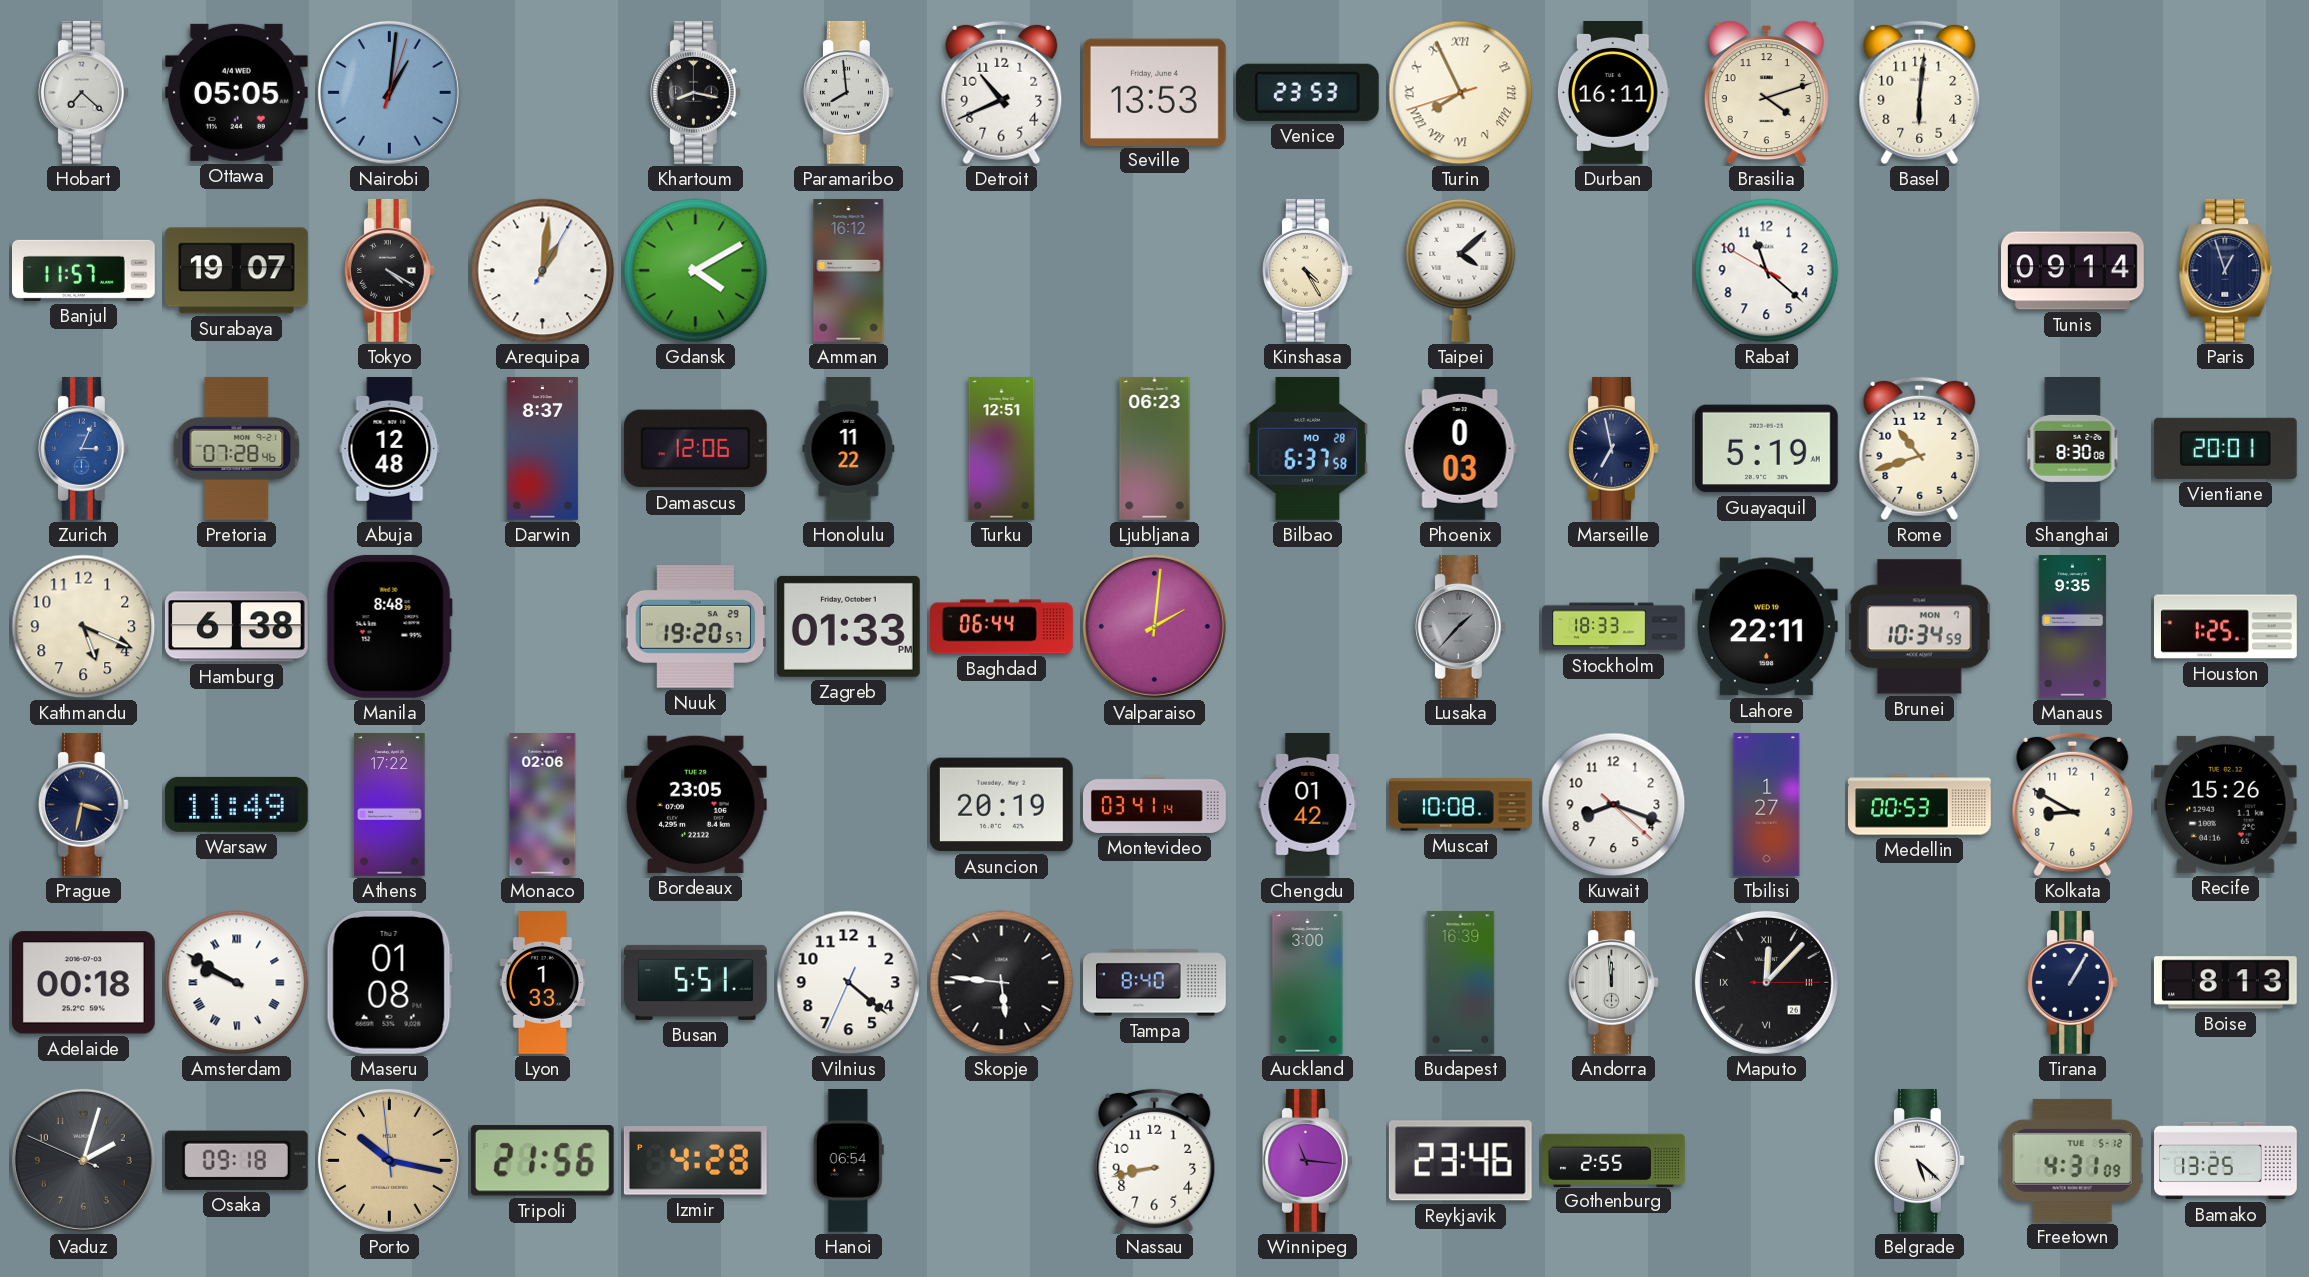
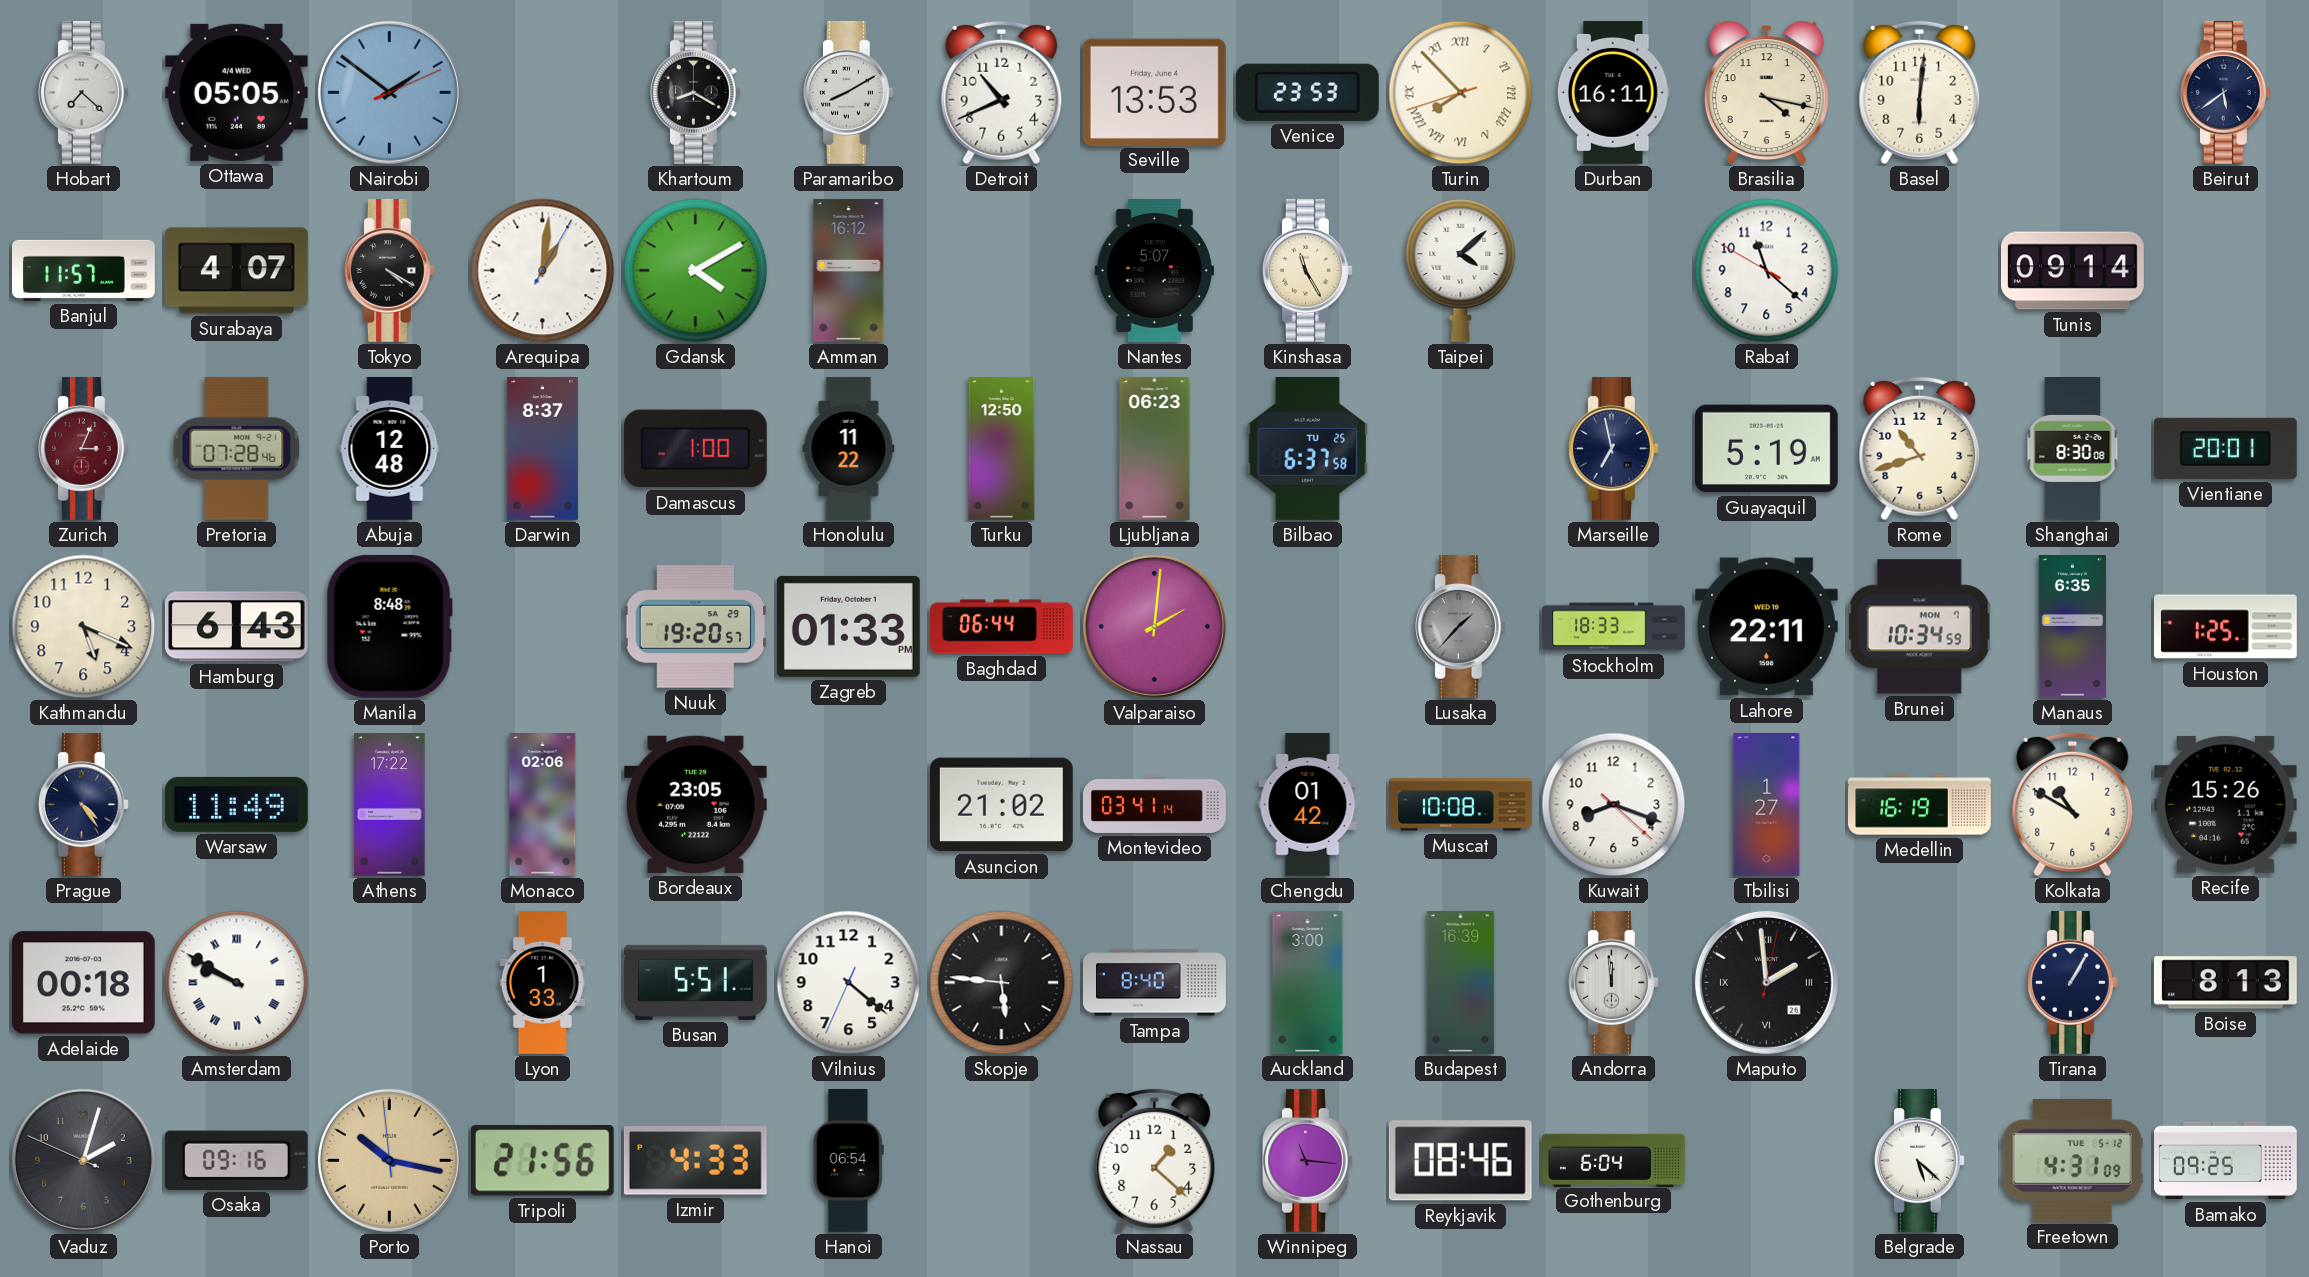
Nairobi: 1:01 -> 1:51
Khartoum: 8:17 -> 8:20
Paramaribo: 7:59 -> 8:10
Turin: 7:55 -> 7:52
Brasilia: 4:12 -> 4:17
Beirut: none -> 5:39
Surabaya: 19:07 -> 4:07
Nantes: none -> 5:07
Kinshasa: 4:25 -> 11:25
Paris: 12:57 -> none
Zurich dial: blue -> burgundy
Damascus: 12:06 -> 1:00
Turku: 12:51 -> 12:50
Bilbao date: MO 28 -> TU 25
Phoenix: 0:03 -> none
Hamburg: 6:38 -> 6:43
Manaus: 9:35 -> 6:35
Prague: 3:32 -> 4:24
Asuncion: 20:19 -> 21:02
Medellin: 00:53 -> 16:19
Kolkata: 8:50 -> 10:50
Maseru: 01:08 -> none
Maputo: 12:07 -> 1:59
Osaka: 09:18 -> 09:16
Izmir: 4:28 -> 4:33
Nassau: 8:43 -> 1:22
Reykjavik: 23:46 -> 08:46
Gothenburg: 2:55 -> 6:04
Bamako: 13:25 -> 09:25
